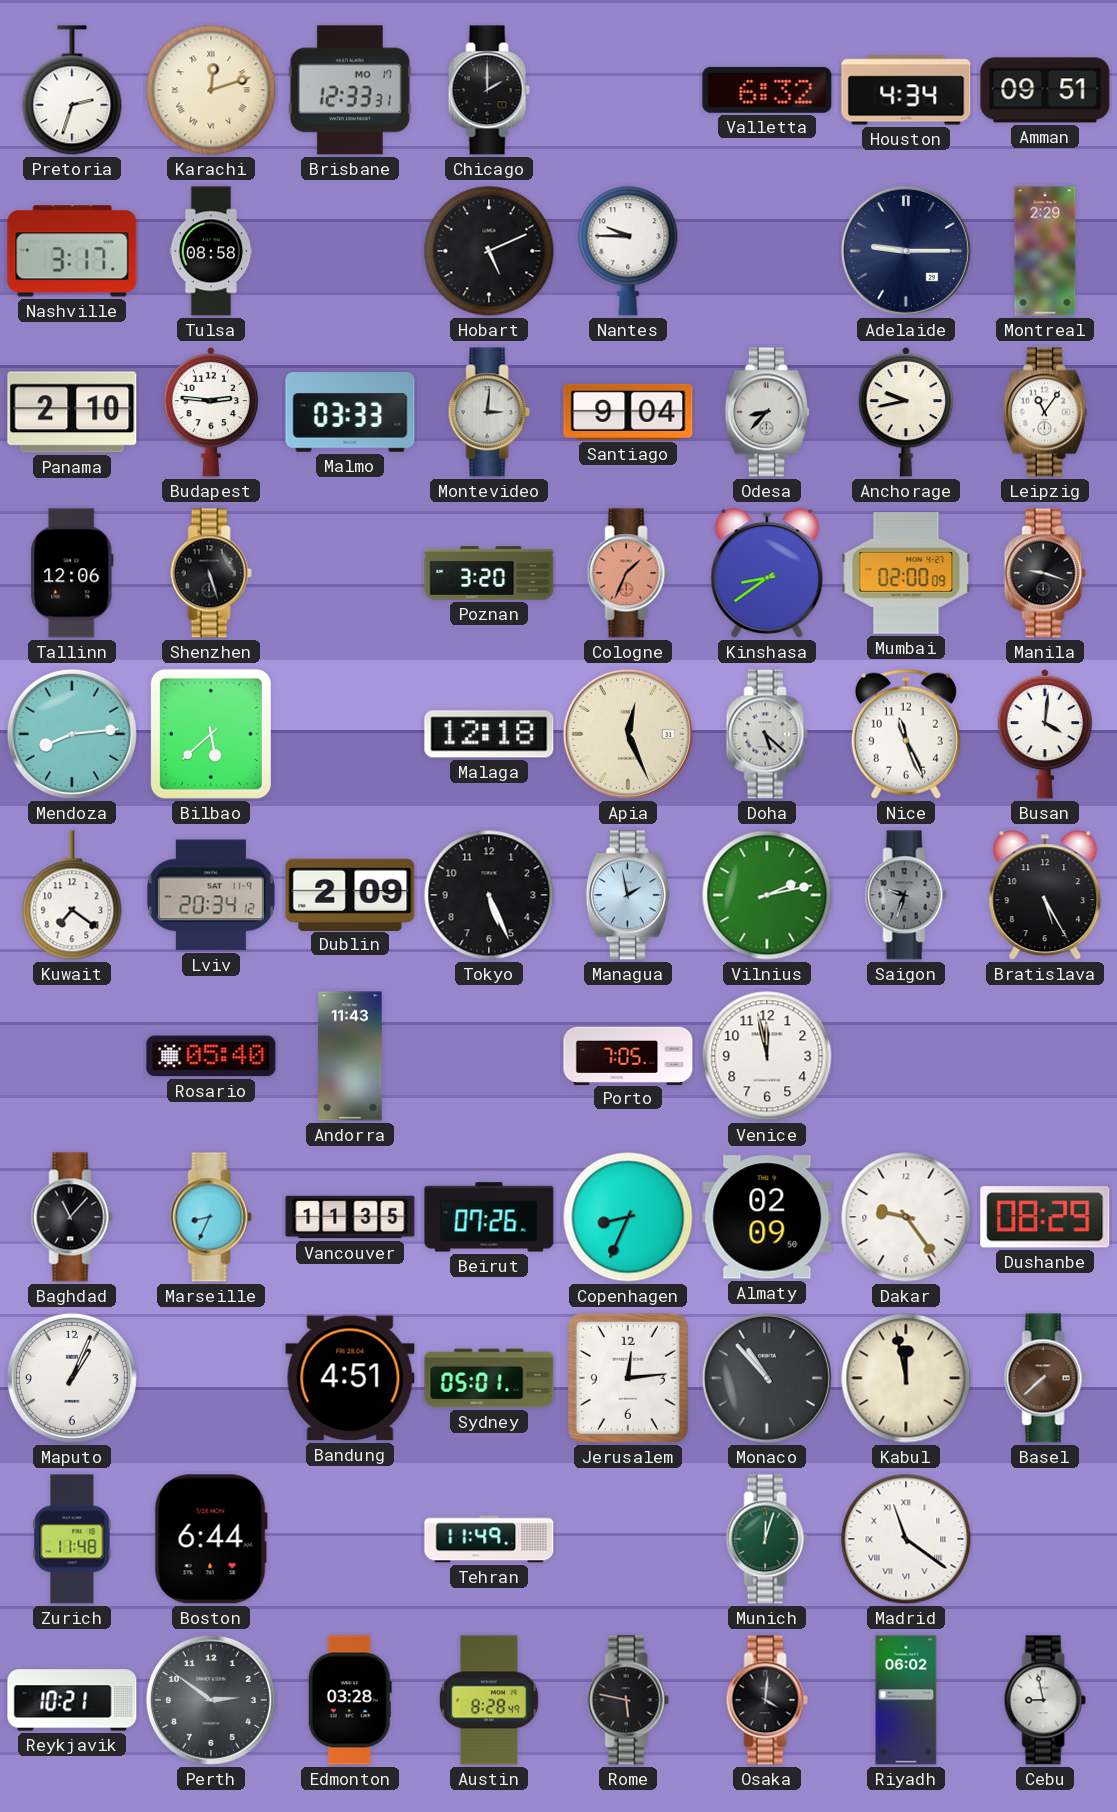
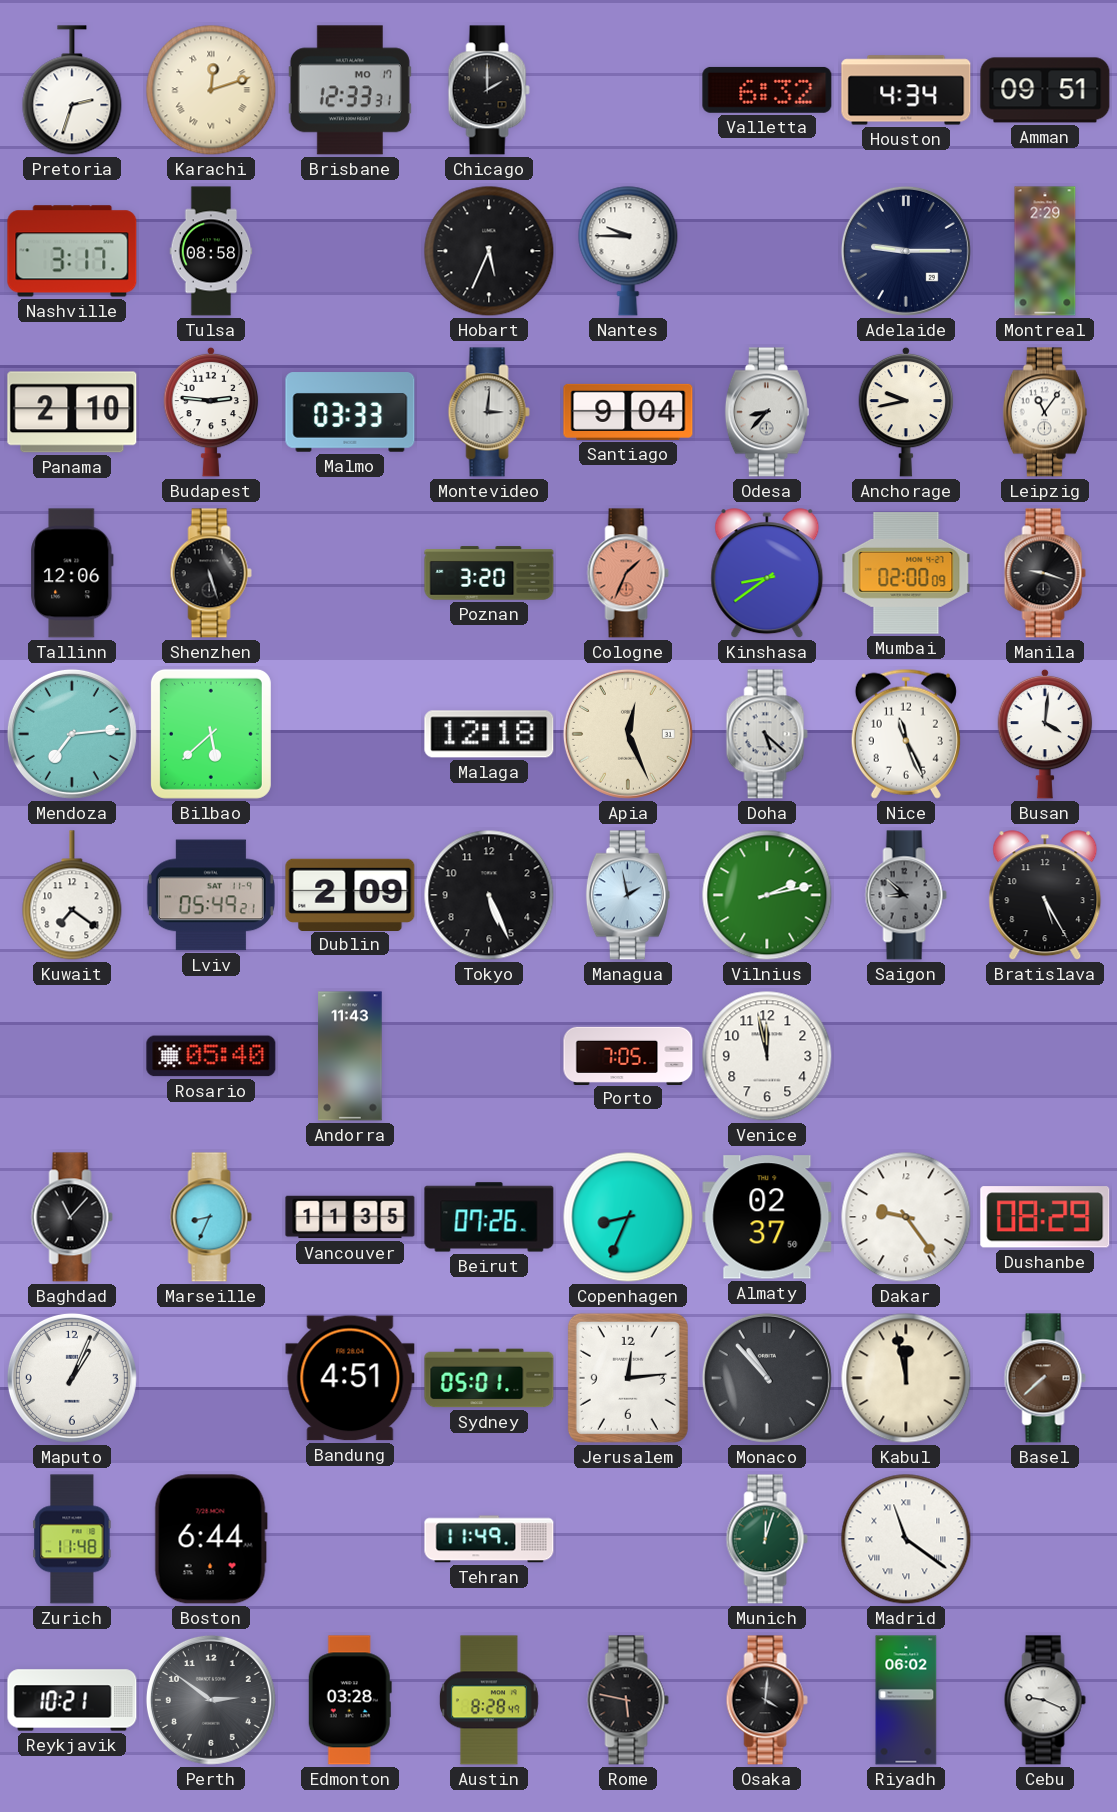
Hobart: 5:11 -> 5:34
Mendoza: 8:14 -> 7:14
Lviv: 20:34 -> 05:49
Saigon: 9:33 -> 8:52
Almaty: 02:09 -> 02:37
Cebu: 8:58 -> 9:19
